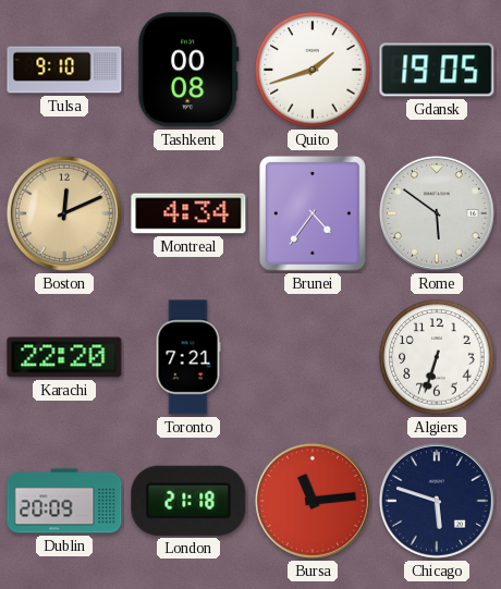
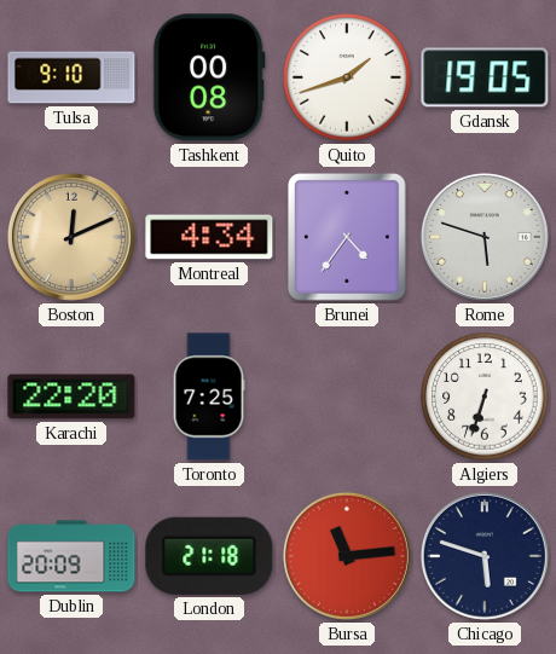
Rome: 5:51 -> 5:48
Toronto: 7:21 -> 7:25
